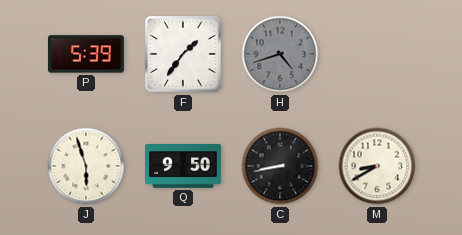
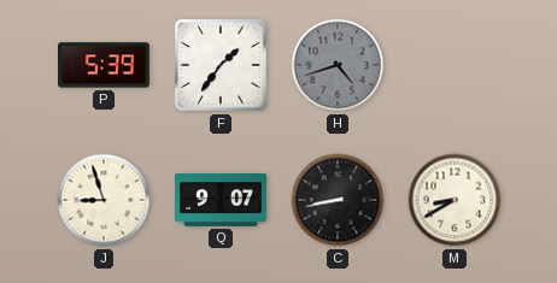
J: 5:57 -> 8:57
Q: 9:50 -> 9:07
